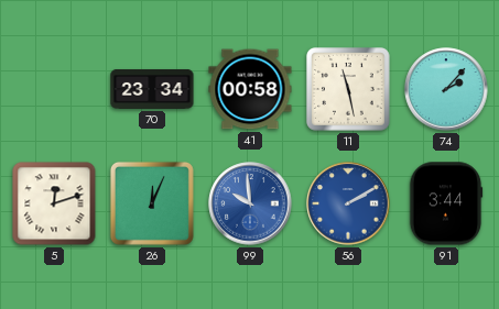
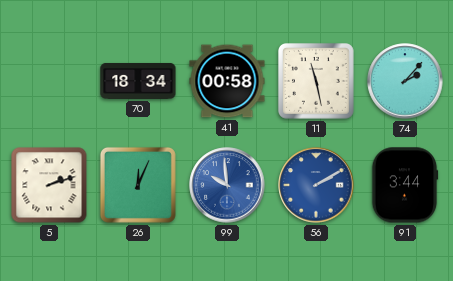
70: 23:34 -> 18:34
5: 12:12 -> 2:12
